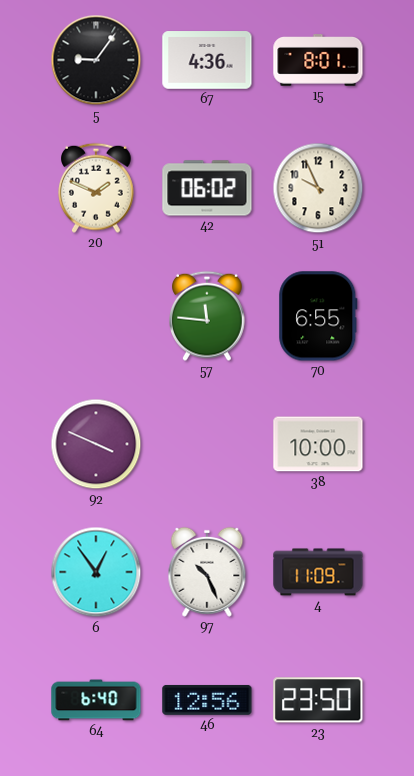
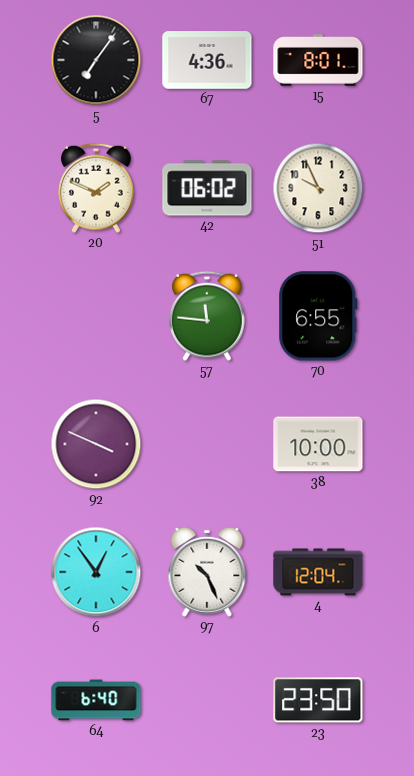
5: 9:06 -> 7:06
4: 11:09 -> 12:04
46: 12:56 -> none
